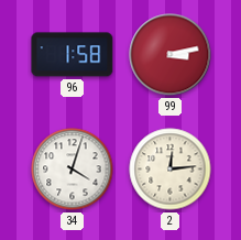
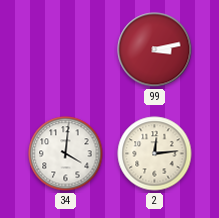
96: 1:58 -> none
34: 4:03 -> 4:01
